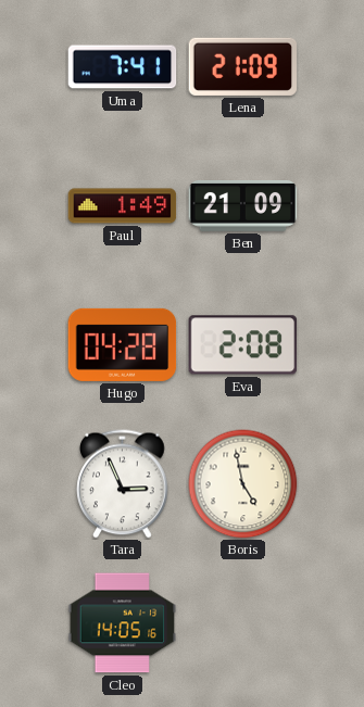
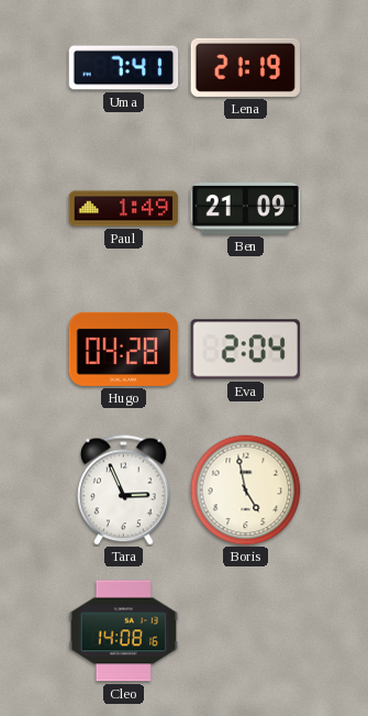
Lena: 21:09 -> 21:19
Eva: 2:08 -> 2:04
Cleo: 14:05 -> 14:08
